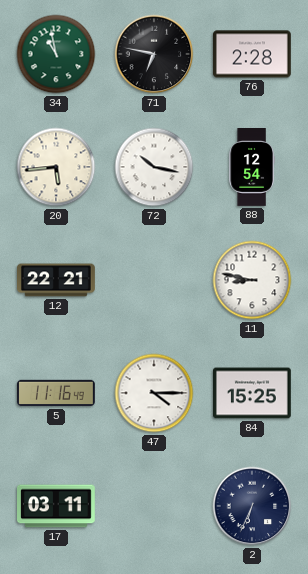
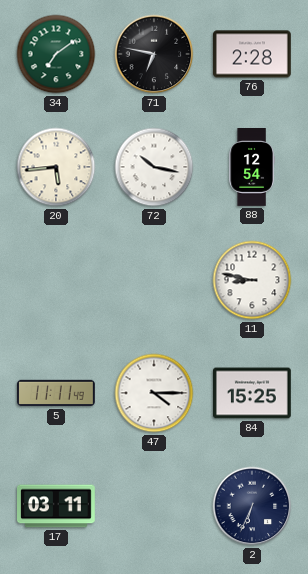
34: 10:58 -> 7:09
12: 22:21 -> none
5: 11:16 -> 11:11
